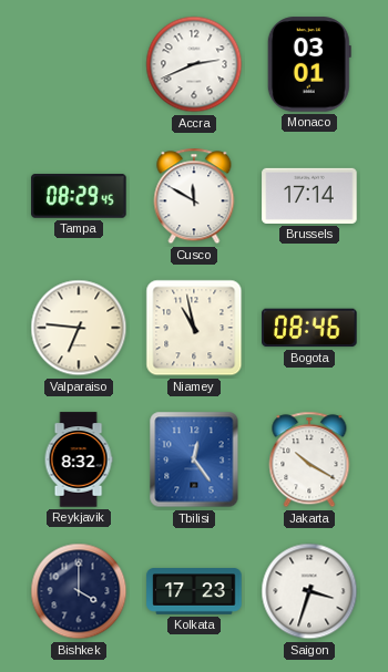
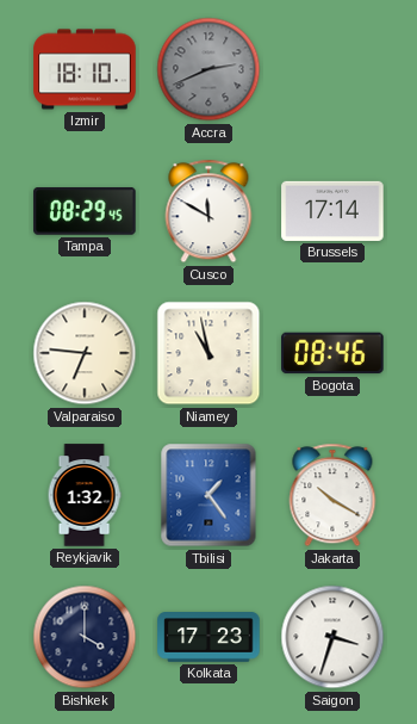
Izmir: none -> 18:10
Accra dial: white -> grey
Monaco: 03:01 -> none
Reykjavik: 8:32 -> 1:32
Tbilisi: 12:24 -> 1:24
